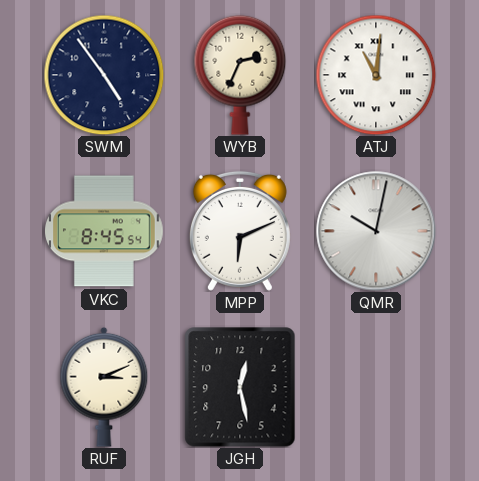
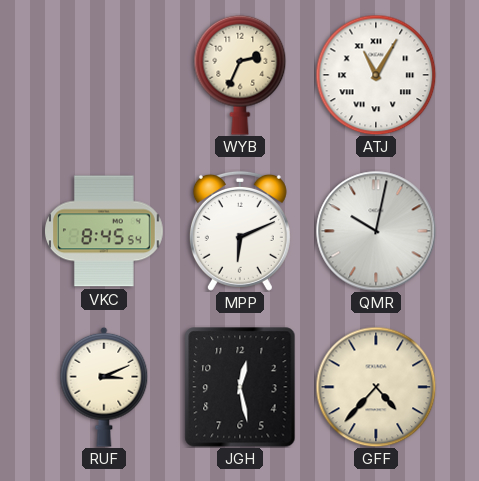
SWM: 4:54 -> none
ATJ: 11:01 -> 11:05
GFF: none -> 4:37
